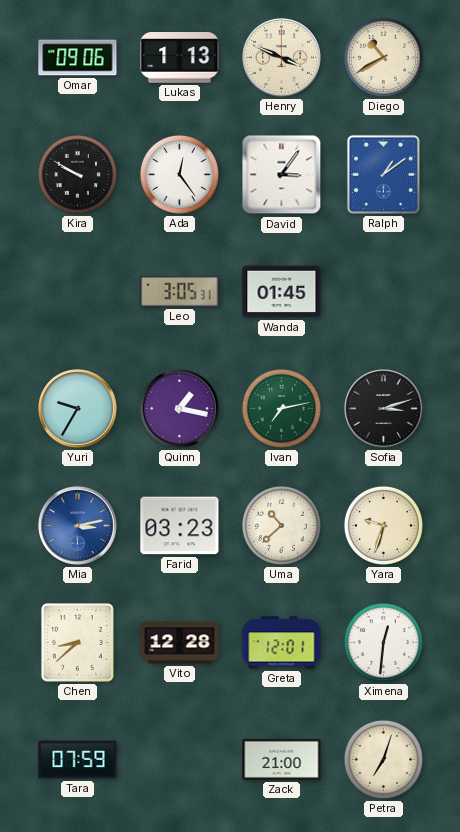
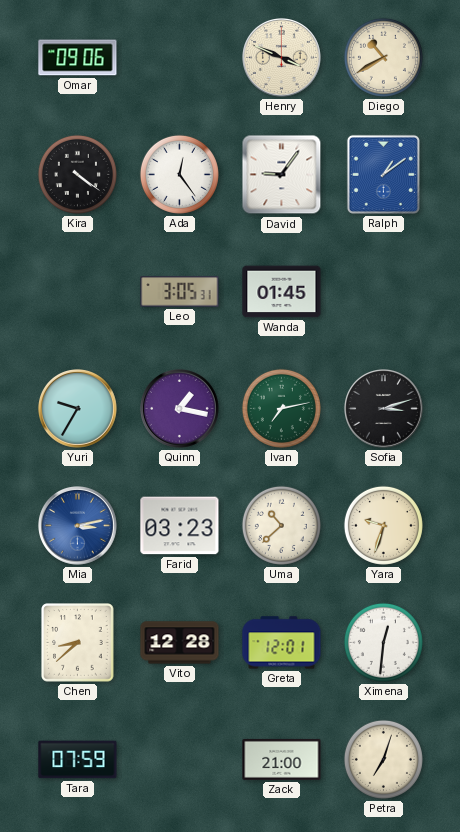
Lukas: 1:13 -> none
Kira: 9:50 -> 4:21
David: 3:06 -> 9:06
